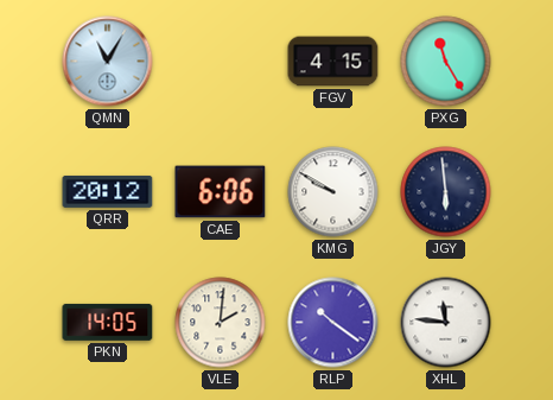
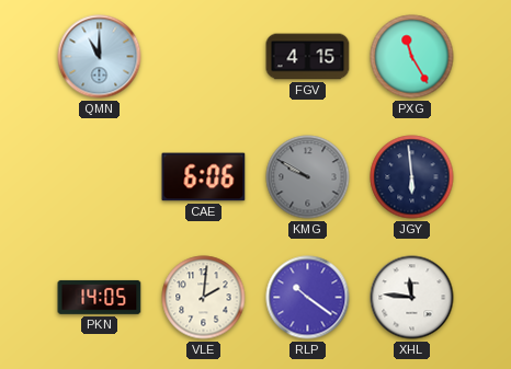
QMN: 11:05 -> 11:00
QRR: 20:12 -> none
KMG dial: white -> grey
